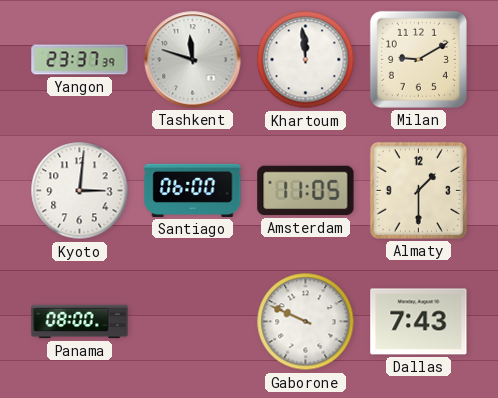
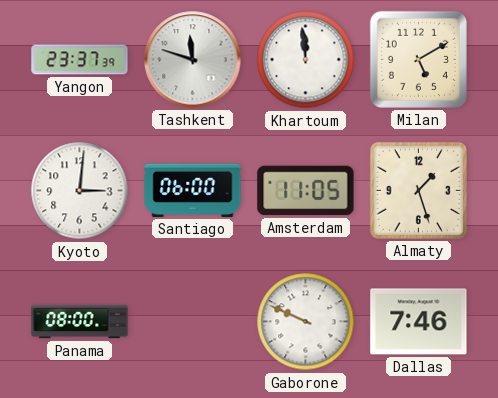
Milan: 9:10 -> 5:10
Almaty: 1:30 -> 1:27
Dallas: 7:43 -> 7:46
